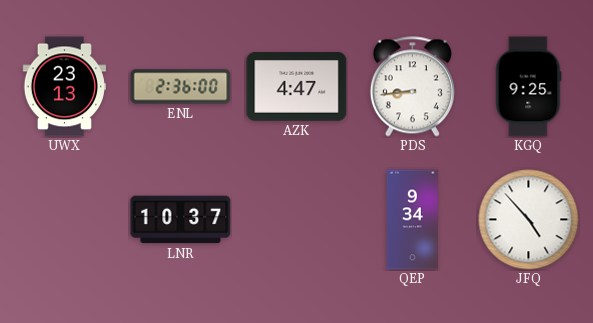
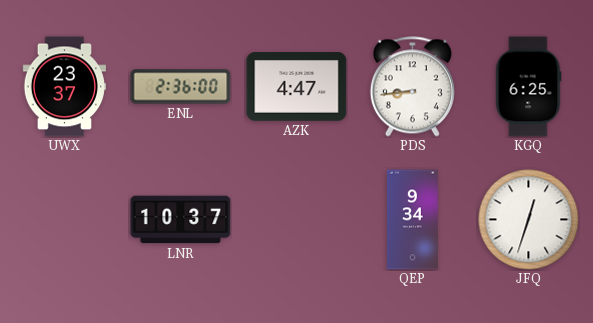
UWX: 23:13 -> 23:37
KGQ: 9:25 -> 6:25
JFQ: 4:53 -> 12:33
